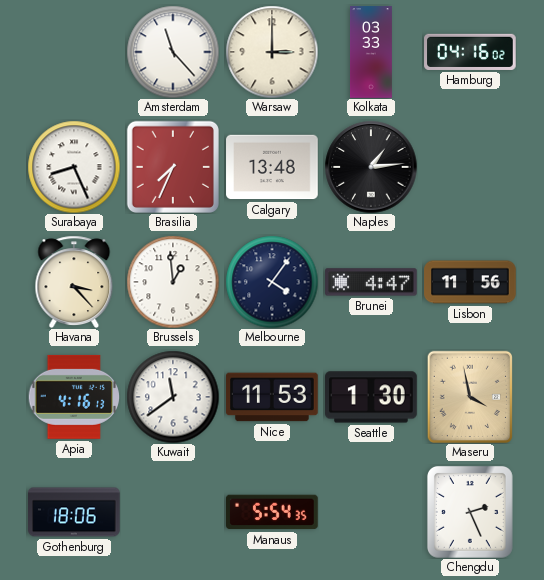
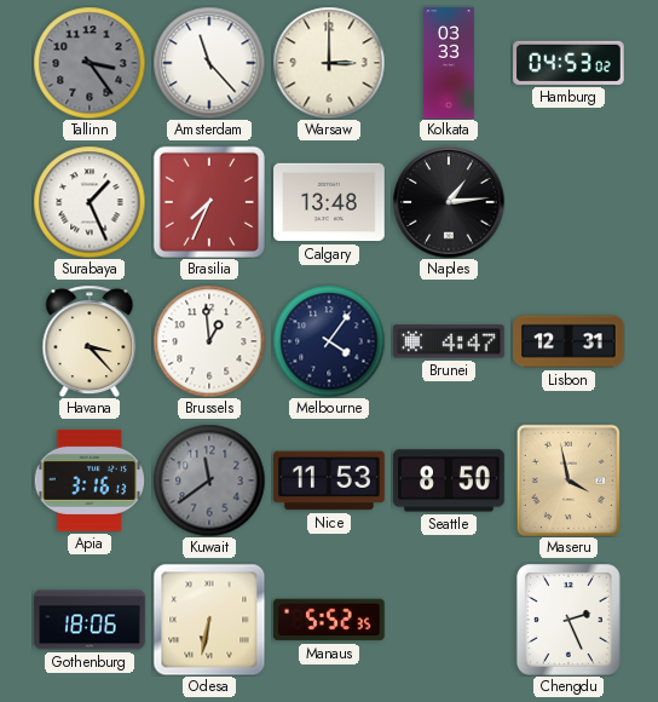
Tallinn: none -> 3:24
Hamburg: 04:16 -> 04:53
Surabaya: 8:26 -> 1:26
Lisbon: 11:56 -> 12:31
Apia: 4:16 -> 3:16
Kuwait dial: white -> grey
Seattle: 1:30 -> 8:50
Odesa: none -> 6:32
Manaus: 5:54 -> 5:52
